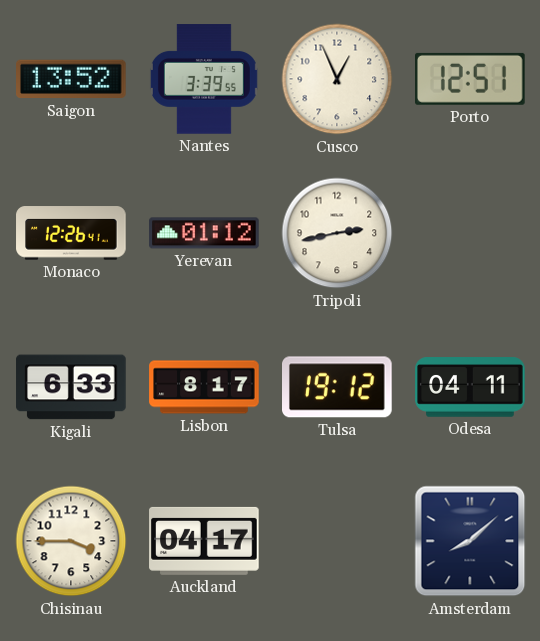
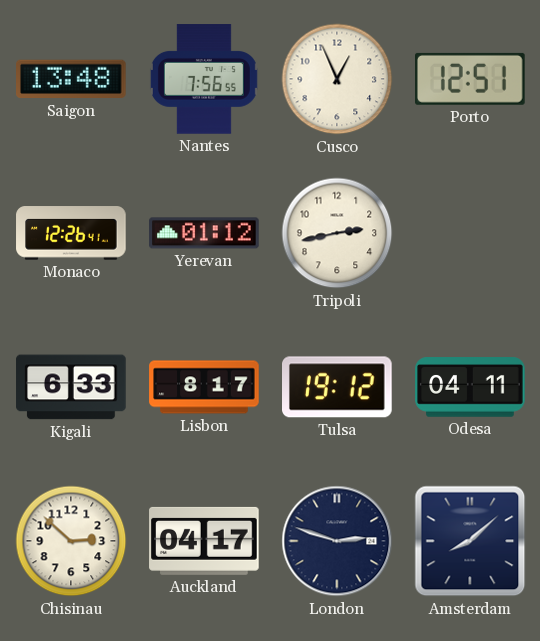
Saigon: 13:52 -> 13:48
Nantes: 3:39 -> 7:56
Chisinau: 3:45 -> 2:52
London: none -> 2:48
